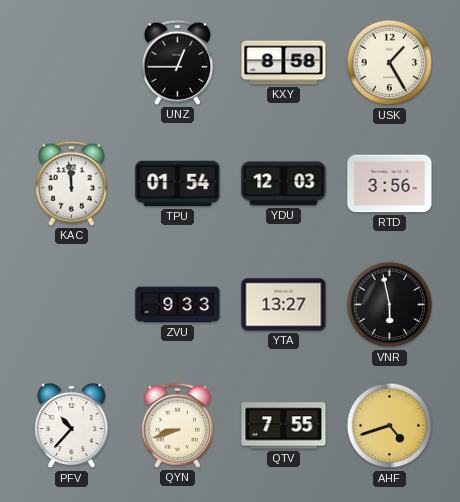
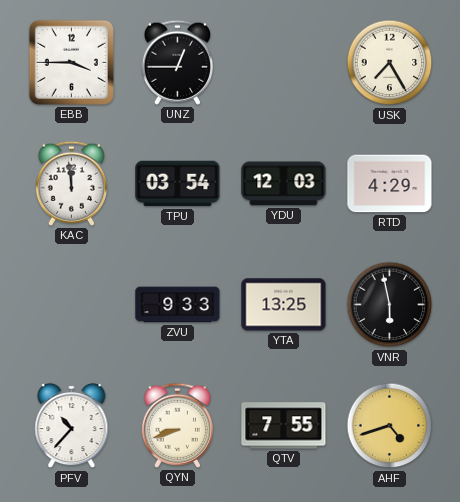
EBB: none -> 3:45
KXY: 8:58 -> none
USK: 1:25 -> 7:25
TPU: 01:54 -> 03:54
RTD: 3:56 -> 4:29
YTA: 13:27 -> 13:25
